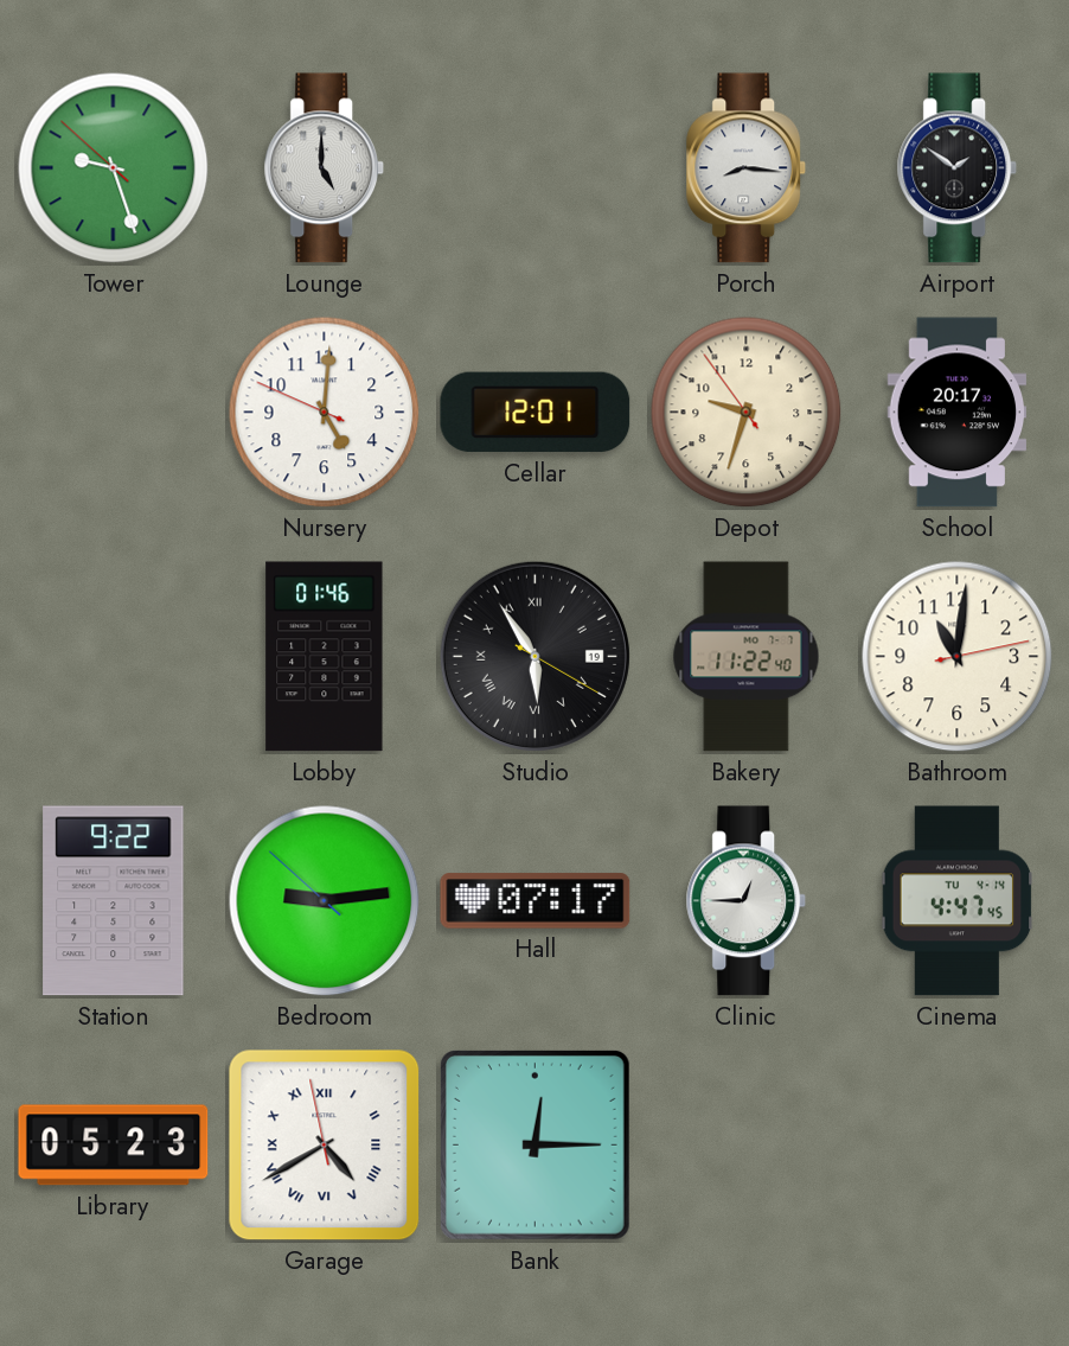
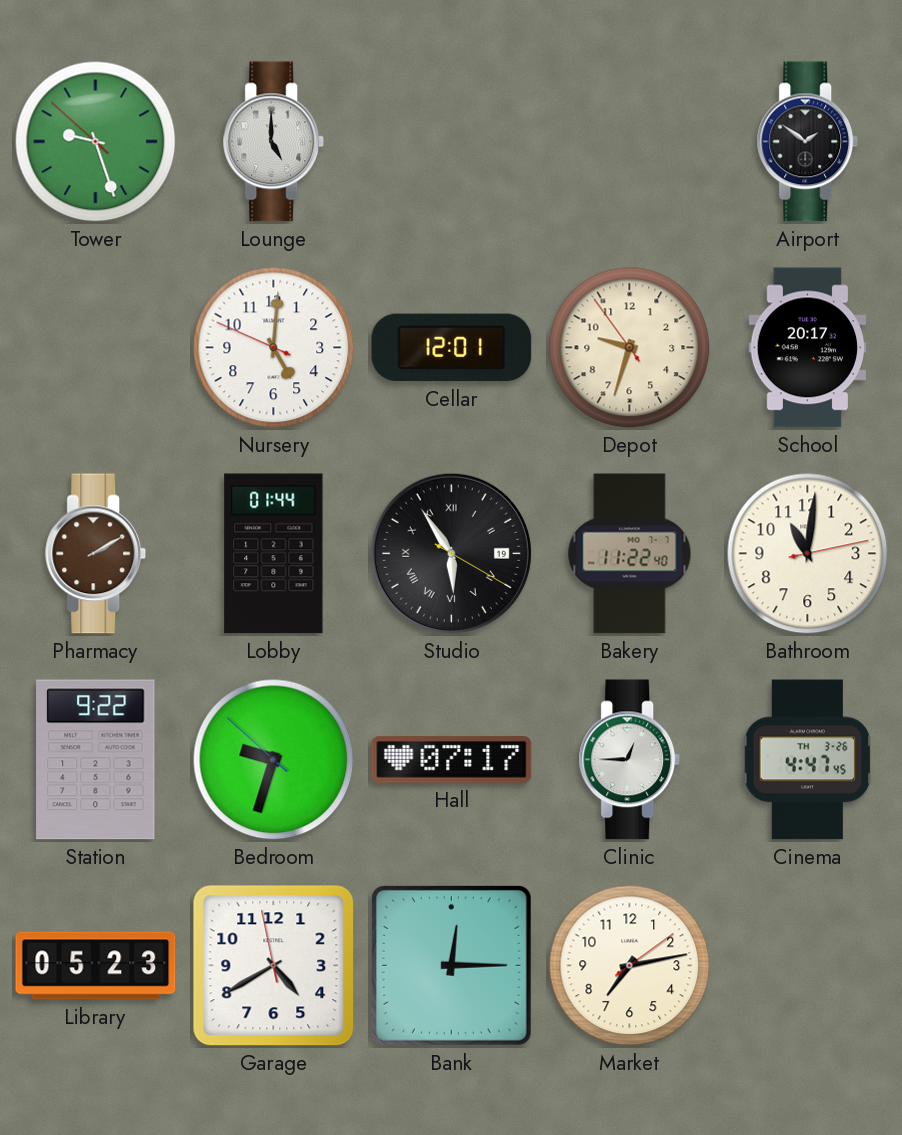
Porch: 8:16 -> none
Pharmacy: none -> 2:10
Lobby: 01:46 -> 01:44
Bedroom: 9:13 -> 9:32
Cinema date: TU 4-14 -> TH 3-26
Garage numerals: Roman -> Arabic
Market: none -> 7:13
